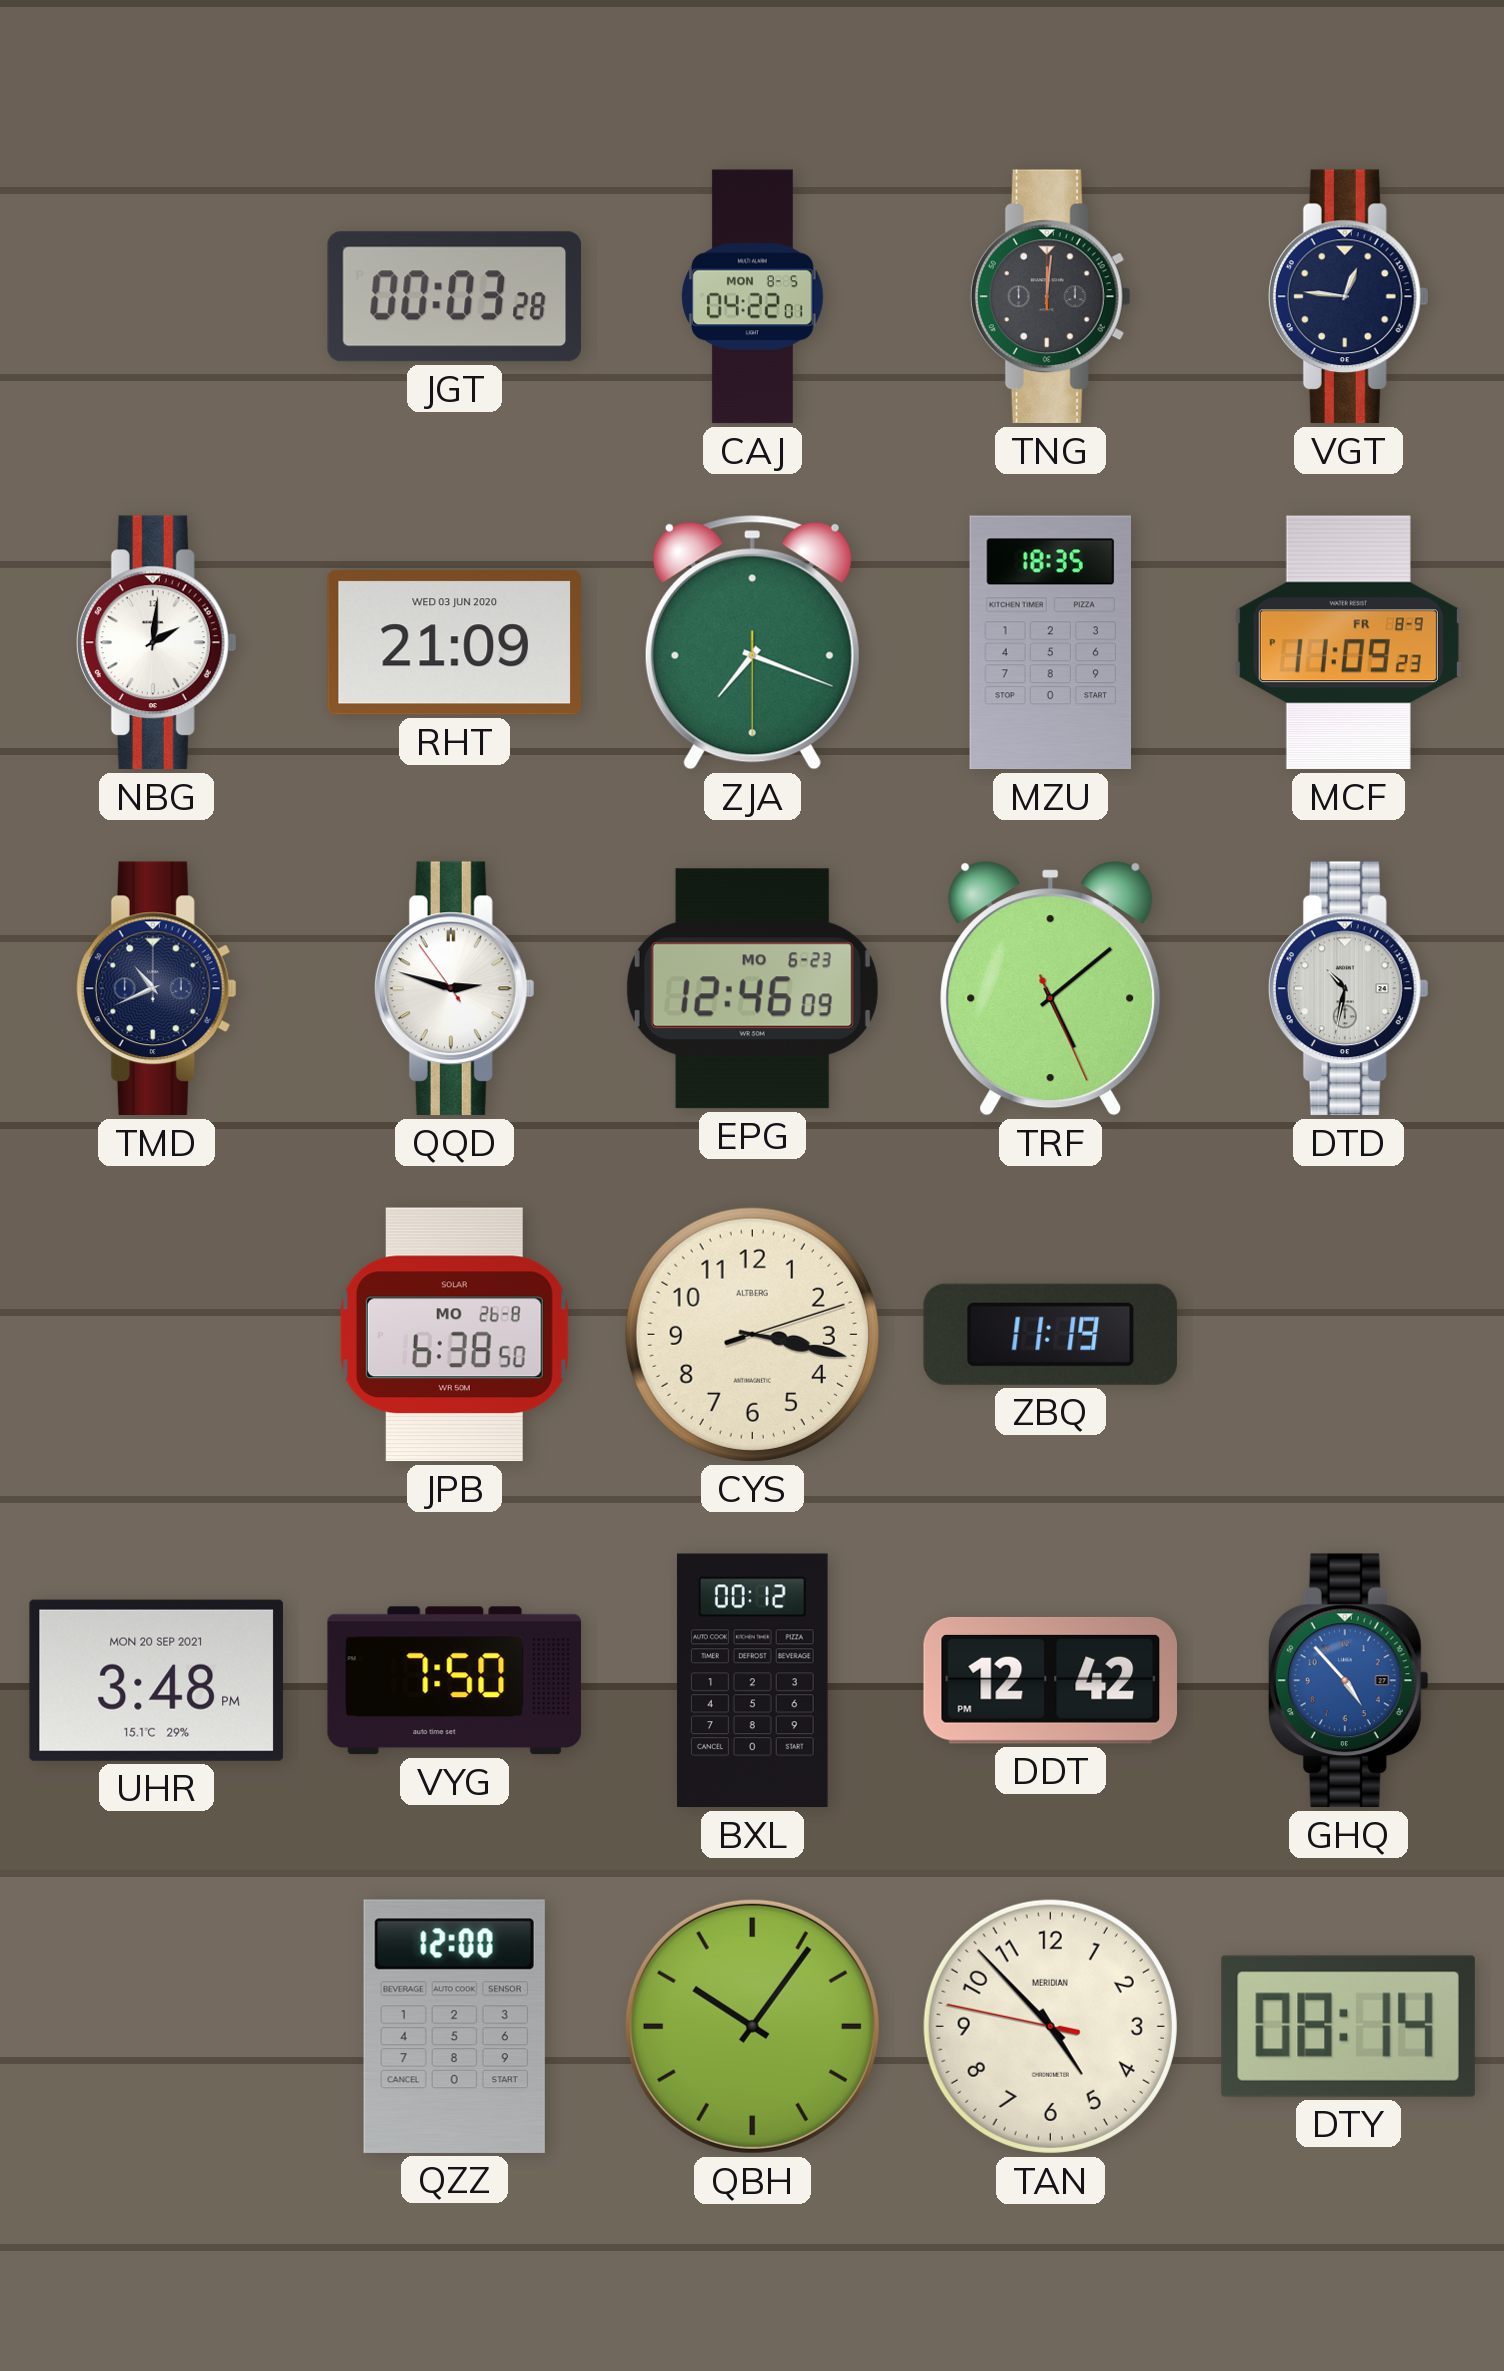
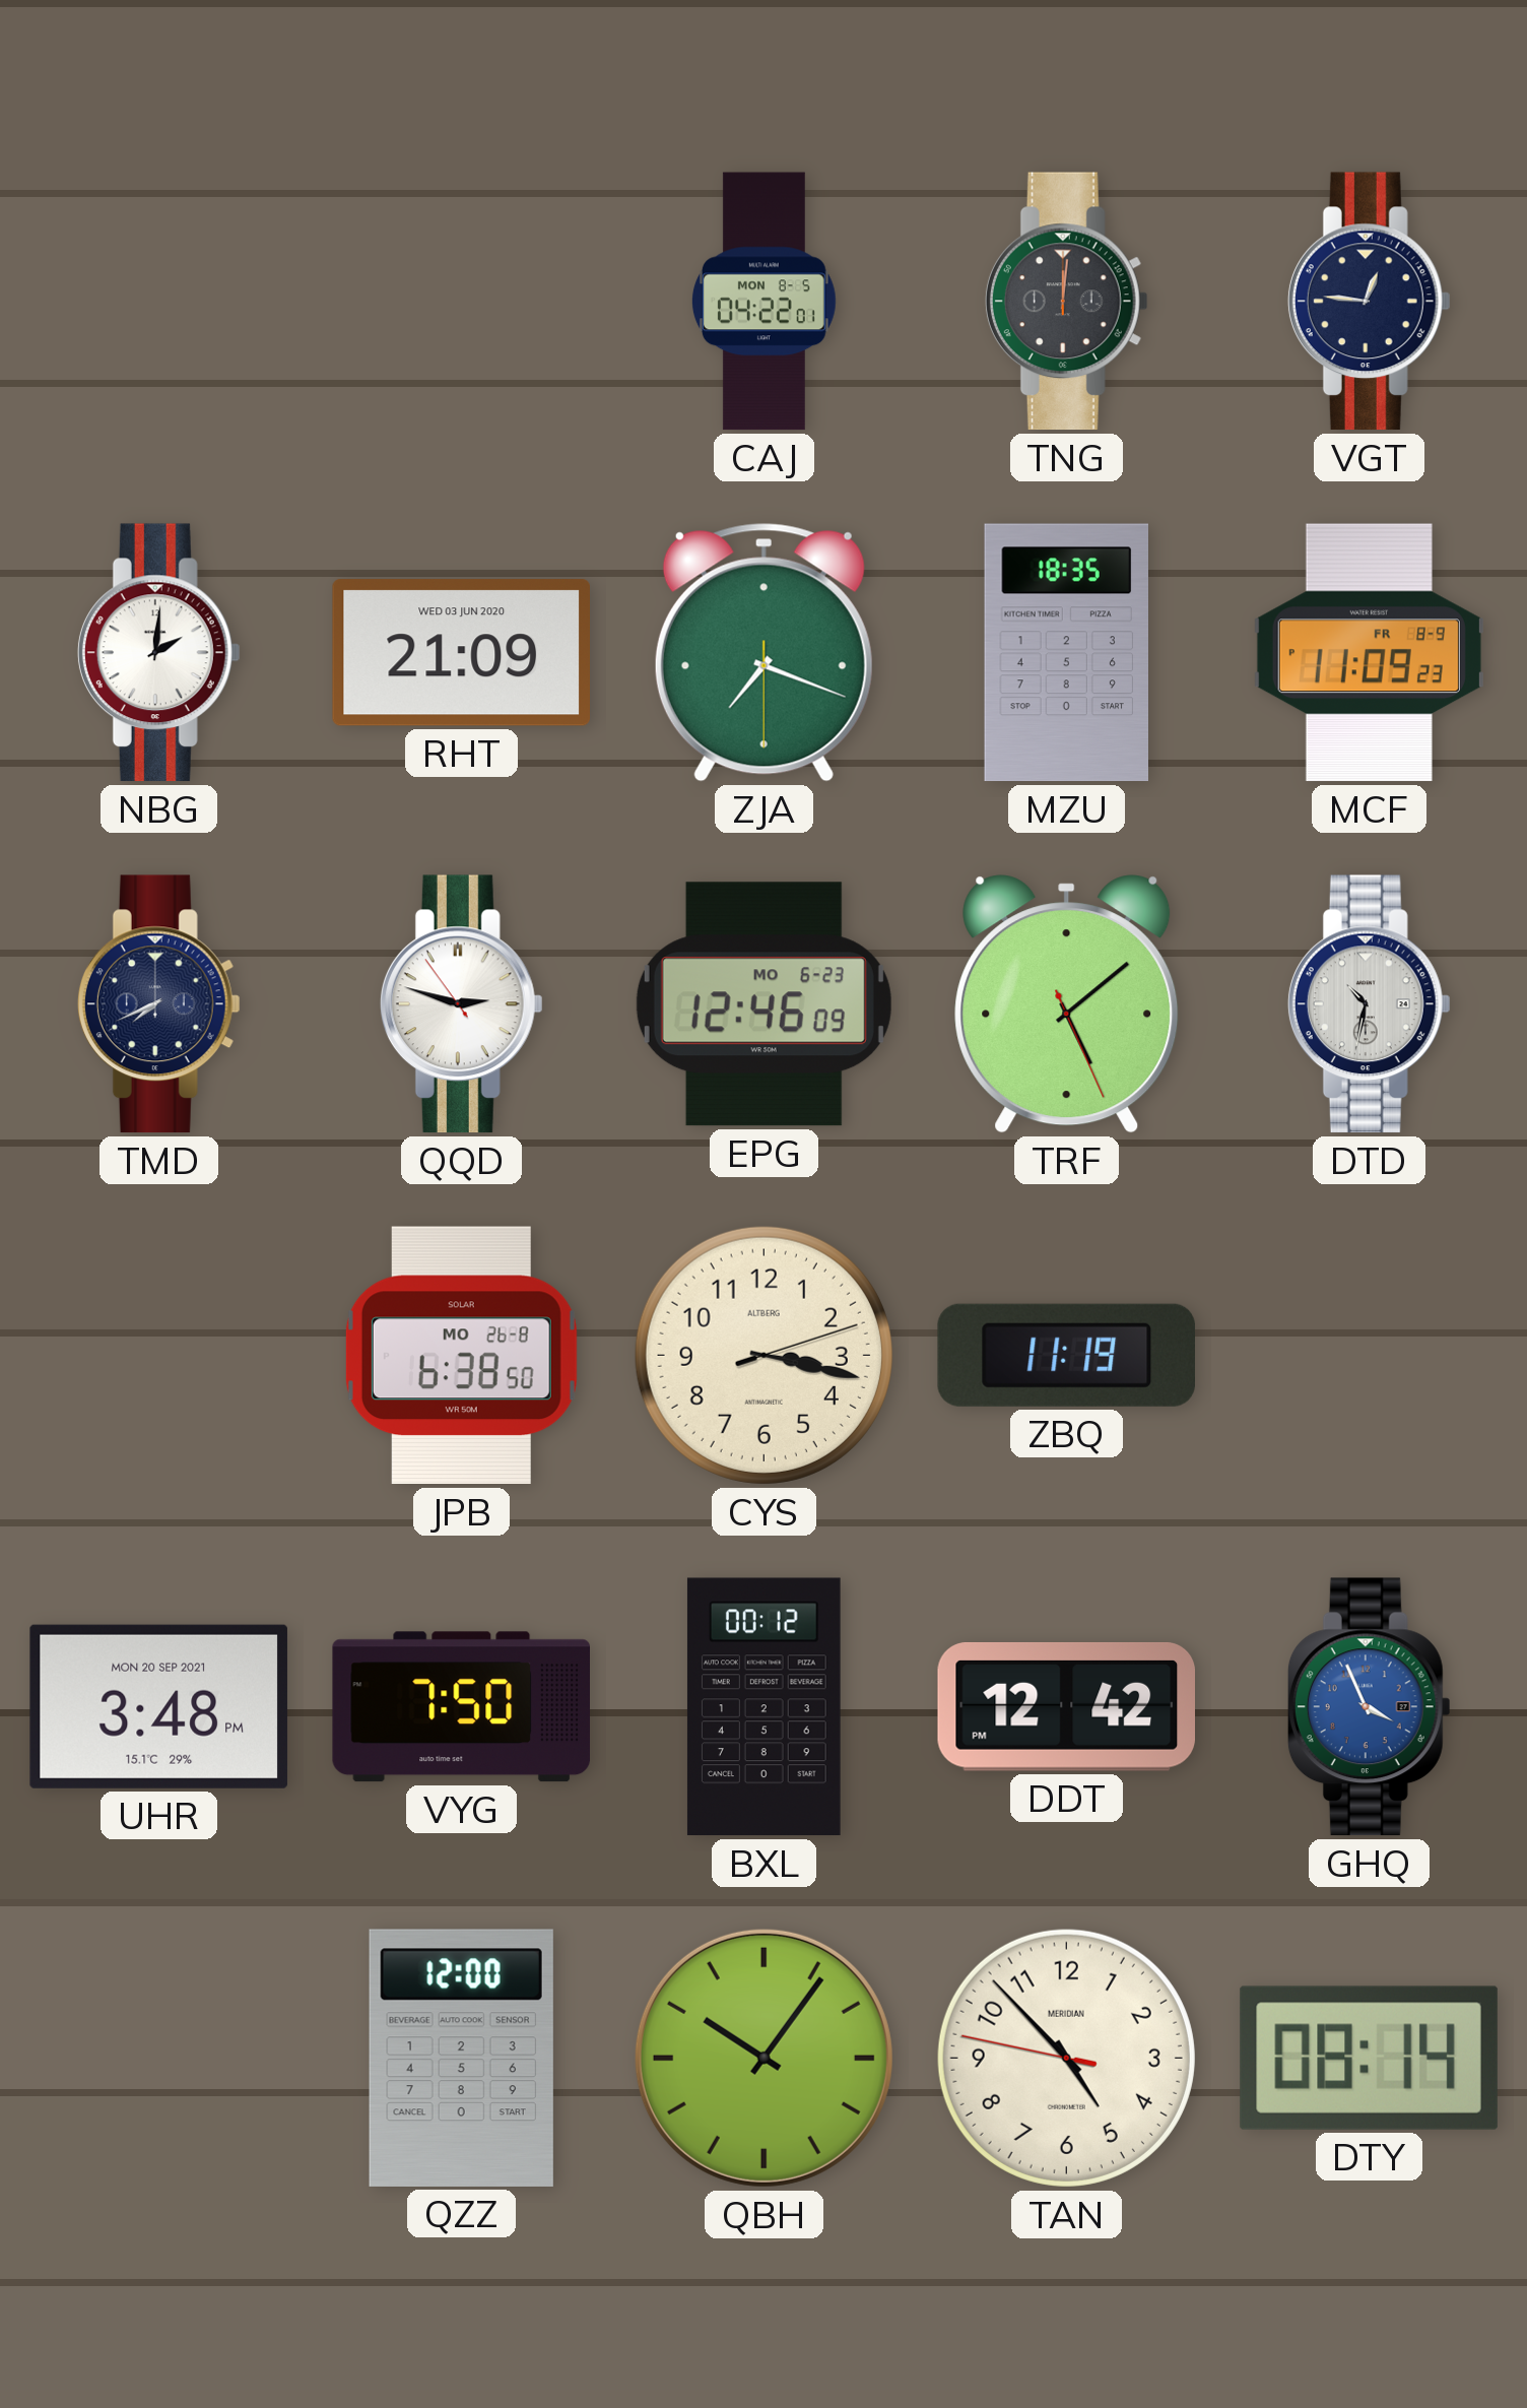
JGT: 00:03 -> none
TMD: 10:41 -> 7:41
GHQ: 4:53 -> 3:56
